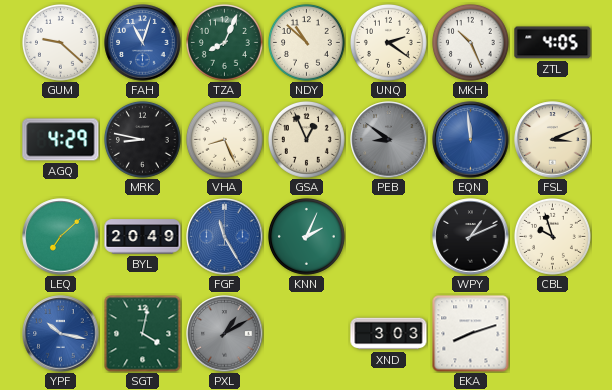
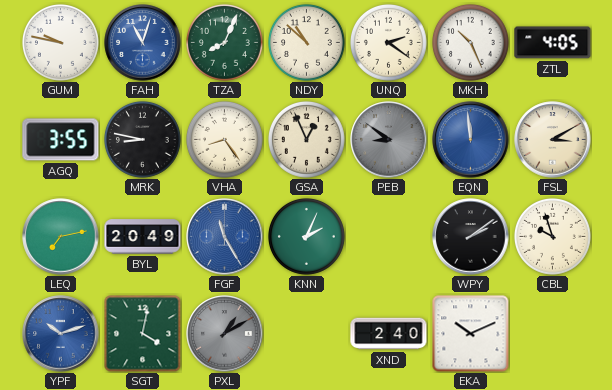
GUM: 9:22 -> 9:47
AGQ: 4:29 -> 3:55
VHA: 8:26 -> 8:24
FSL: 3:11 -> 3:10
LEQ: 7:08 -> 7:13
WPY: 1:11 -> 2:09
YPF: 10:17 -> 10:12
XND: 3:03 -> 2:40
EKA: 8:12 -> 10:11
